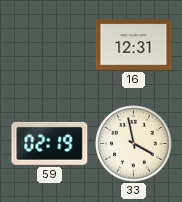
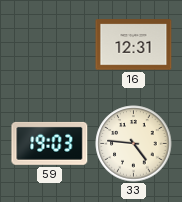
59: 02:19 -> 19:03
33: 3:58 -> 4:46
